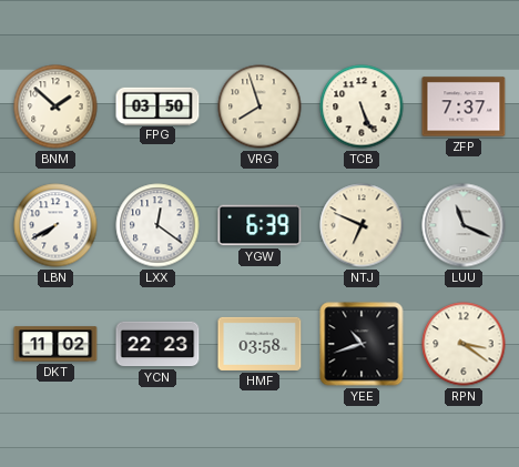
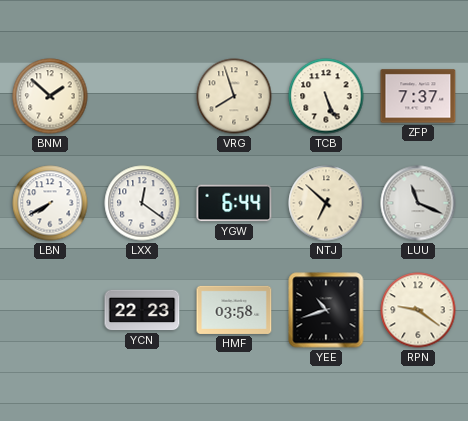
FPG: 03:50 -> none
YGW: 6:39 -> 6:44
NTJ: 6:49 -> 6:52
DKT: 11:02 -> none
RPN: 3:21 -> 9:21
